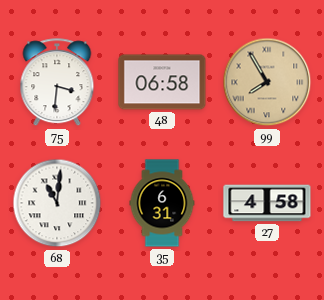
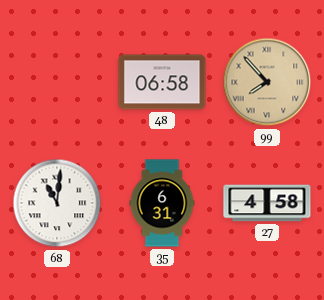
75: 3:31 -> none
99: 7:55 -> 7:53
